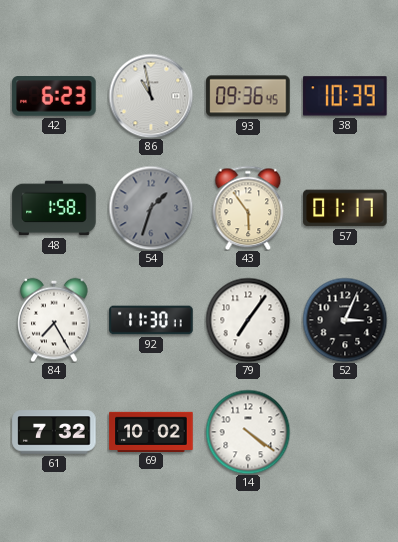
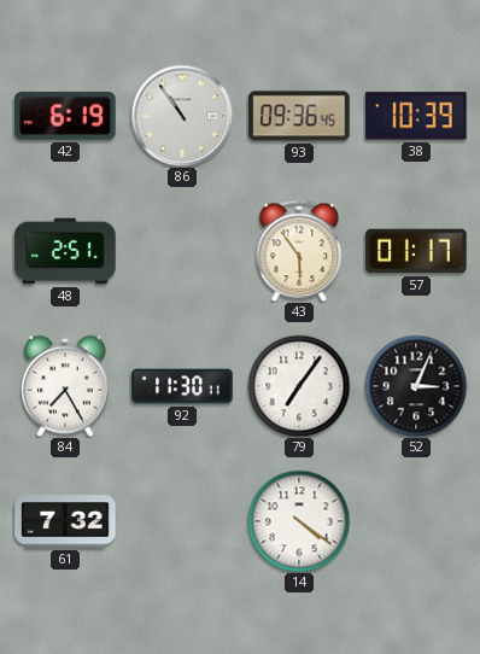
42: 6:23 -> 6:19
86: 10:58 -> 10:54
48: 1:58 -> 2:51
54: 1:33 -> none
69: 10:02 -> none
